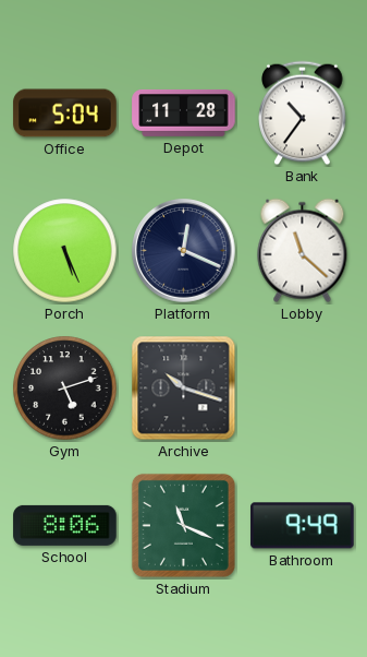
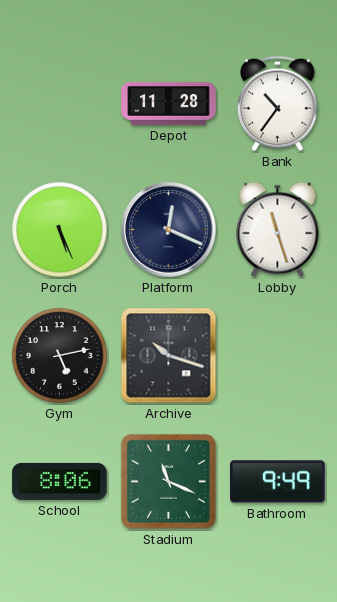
Office: 5:04 -> none
Lobby: 11:22 -> 11:27
Gym: 5:12 -> 5:13
